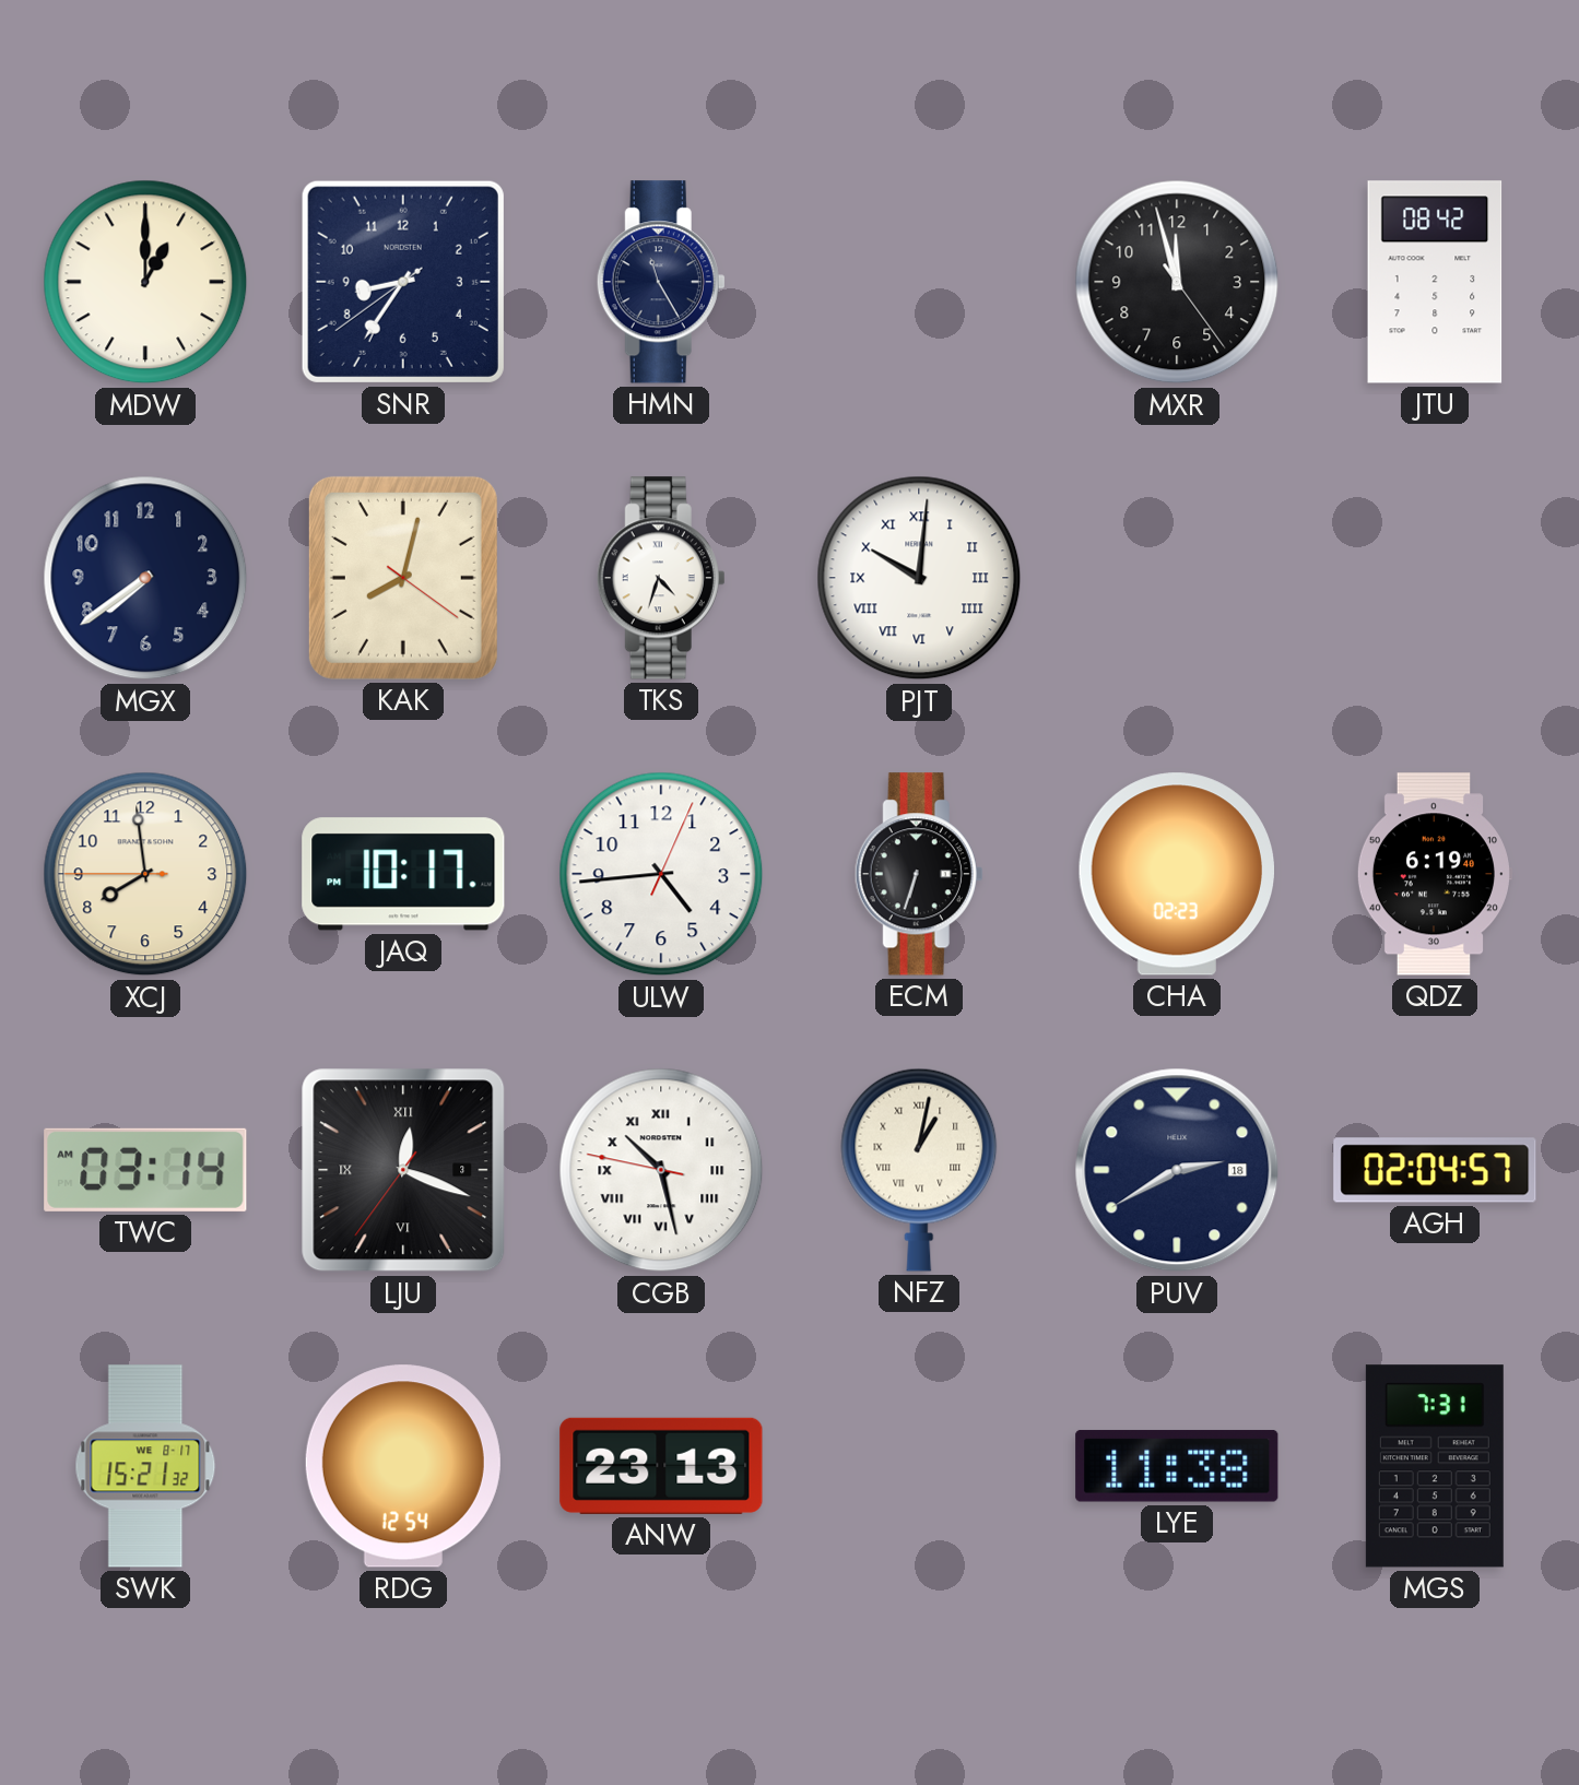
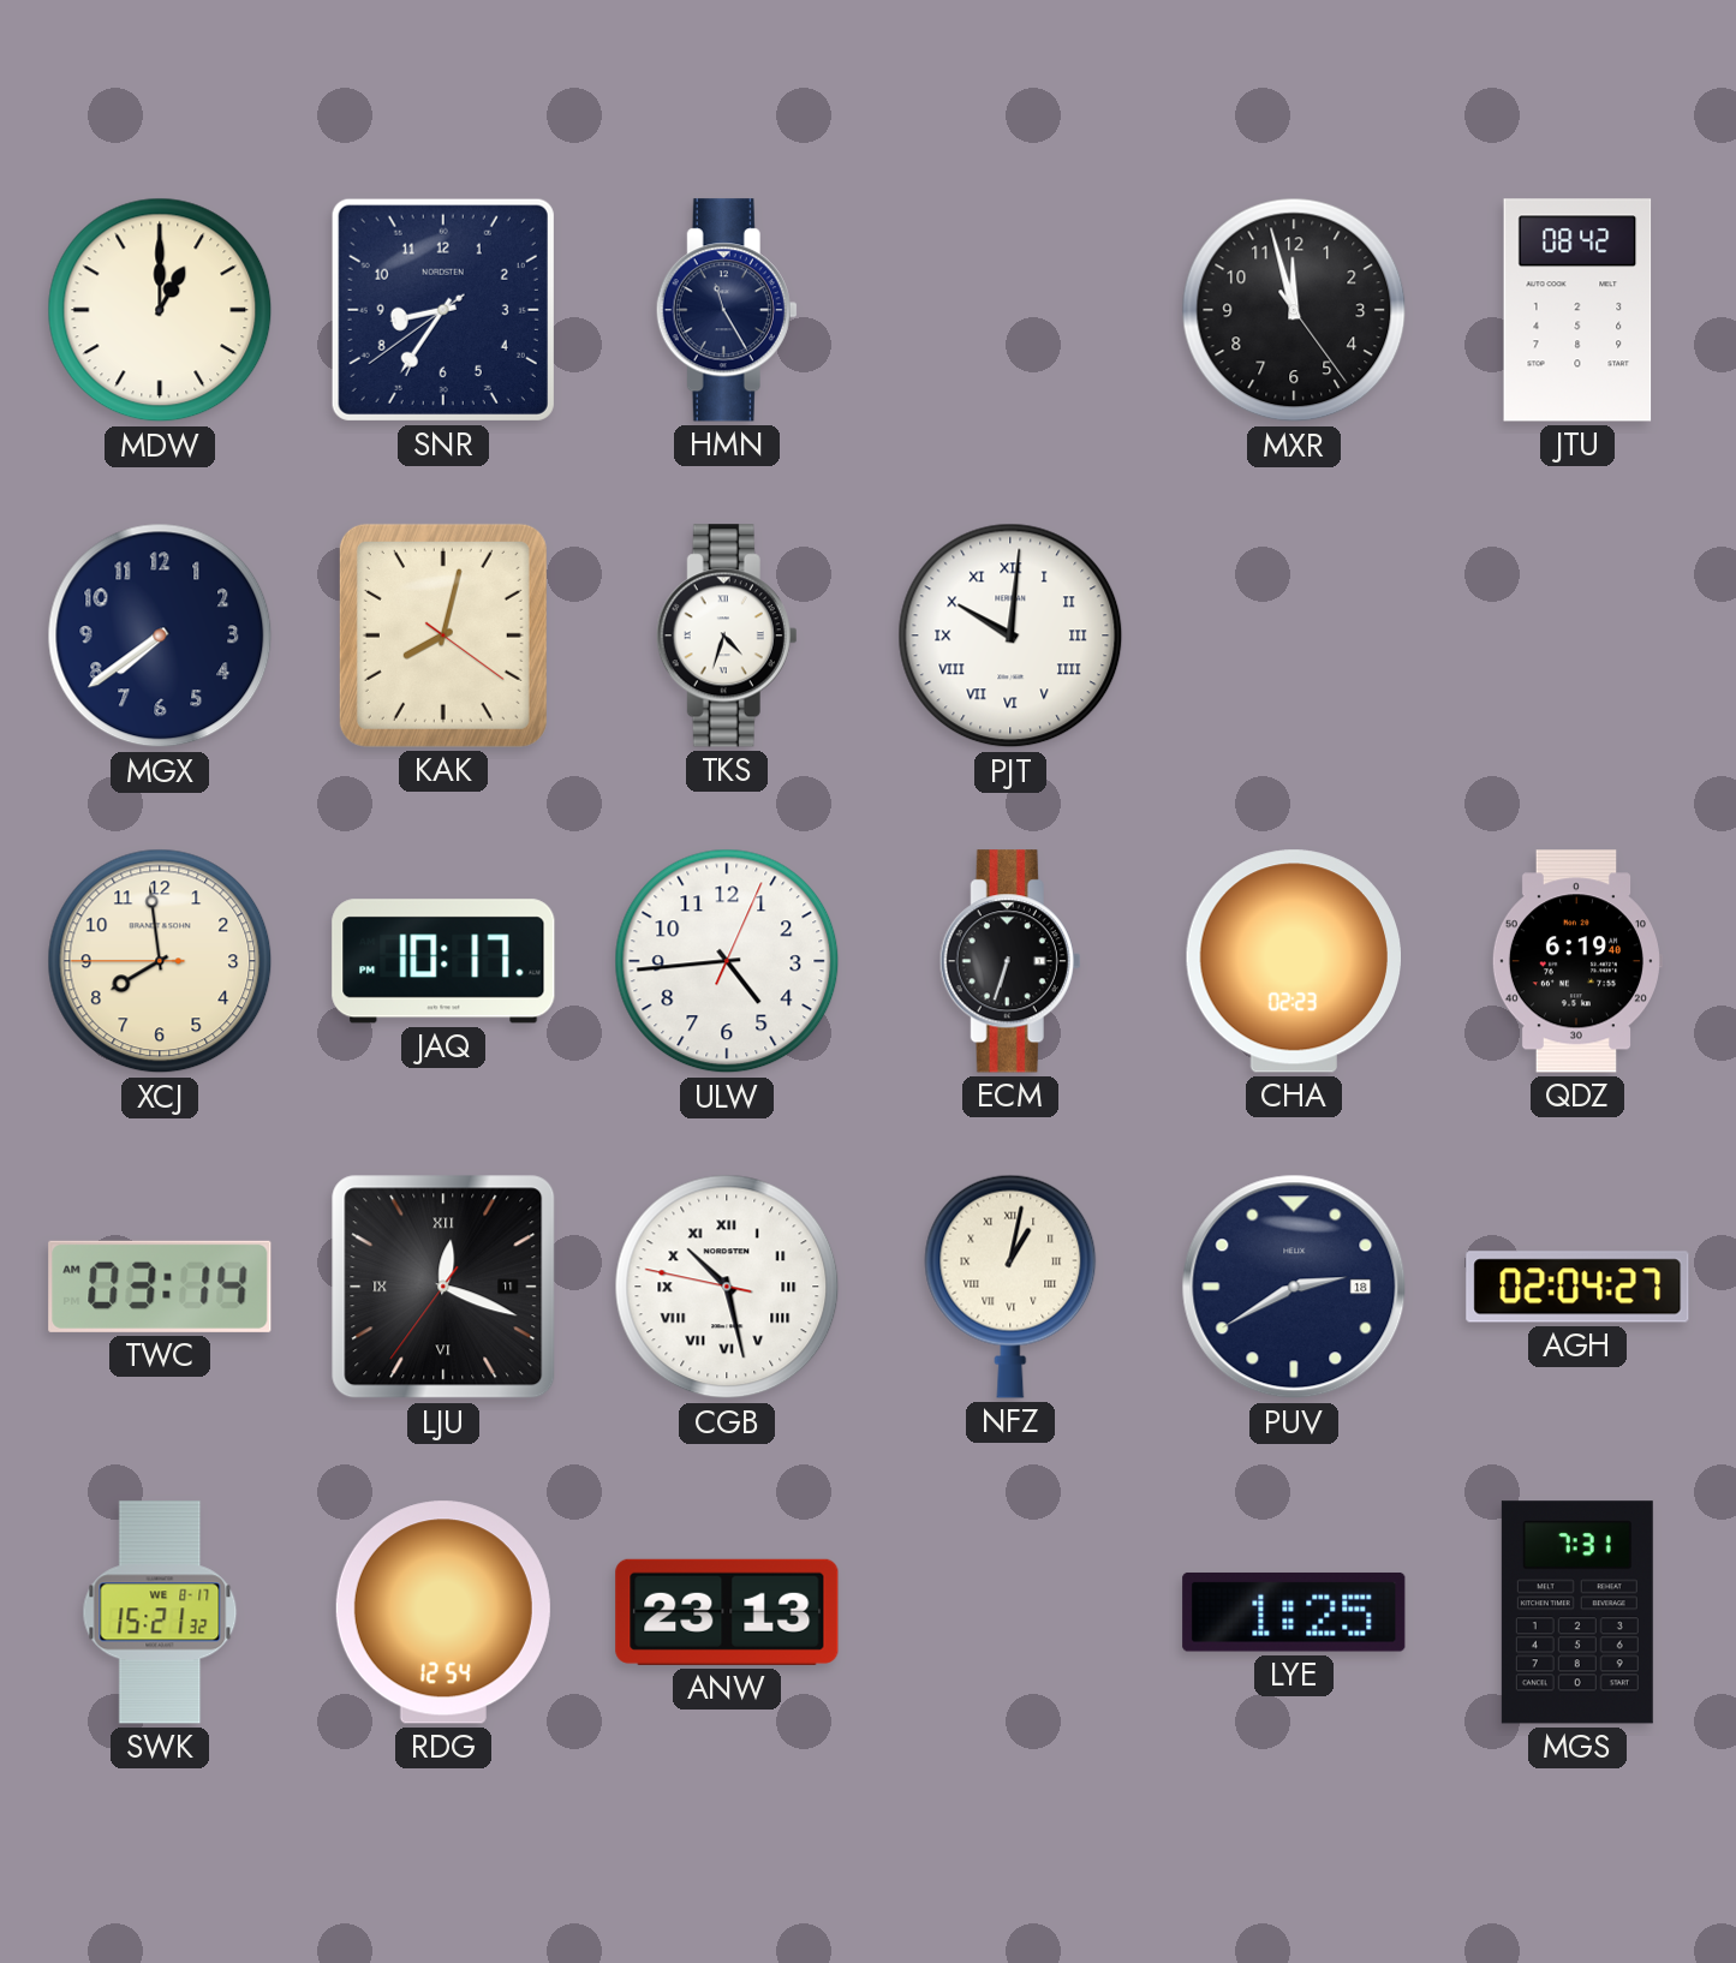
LJU date: 3 -> 11
AGH: 02:04:57 -> 02:04:27
LYE: 11:38 -> 1:25
